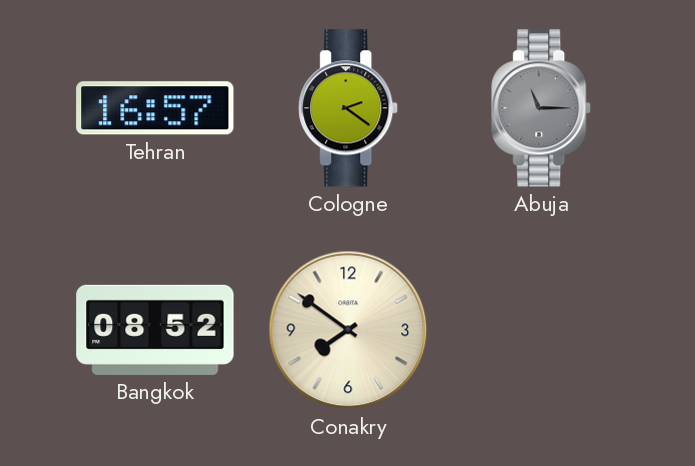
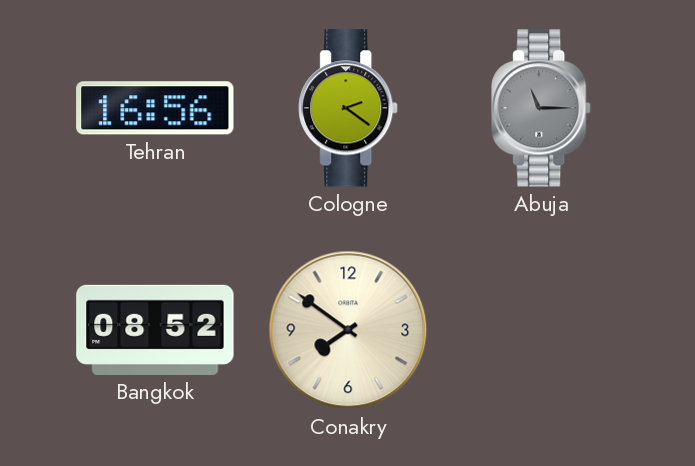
Tehran: 16:57 -> 16:56
